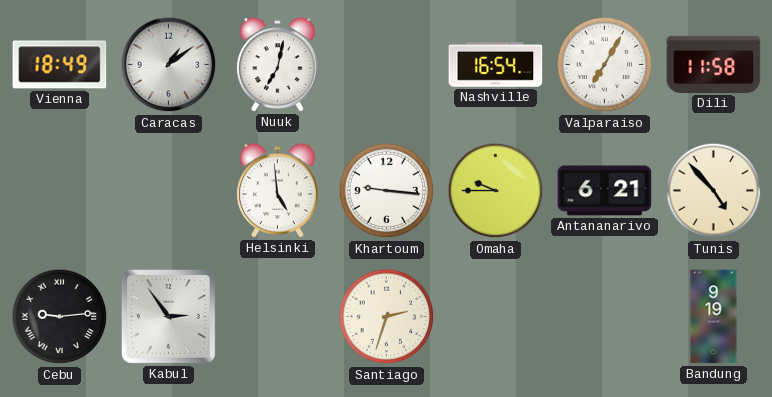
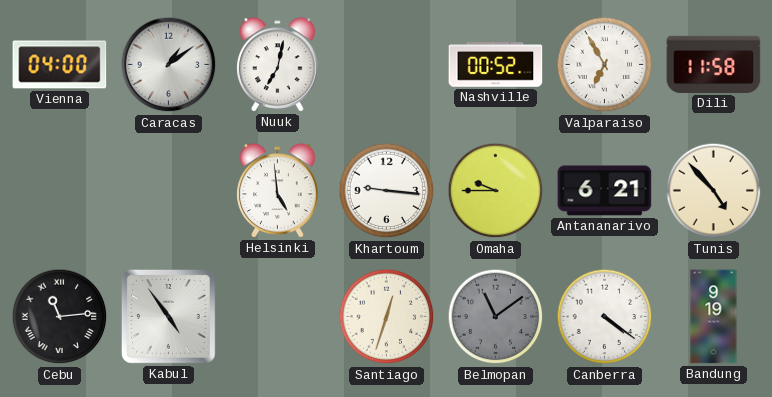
Vienna: 18:49 -> 04:00
Nashville: 16:54 -> 00:52
Valparaiso: 7:05 -> 6:55
Cebu: 9:14 -> 11:14
Kabul: 2:54 -> 4:54
Santiago: 2:33 -> 12:33
Belmopan: none -> 11:09
Canberra: none -> 4:21
